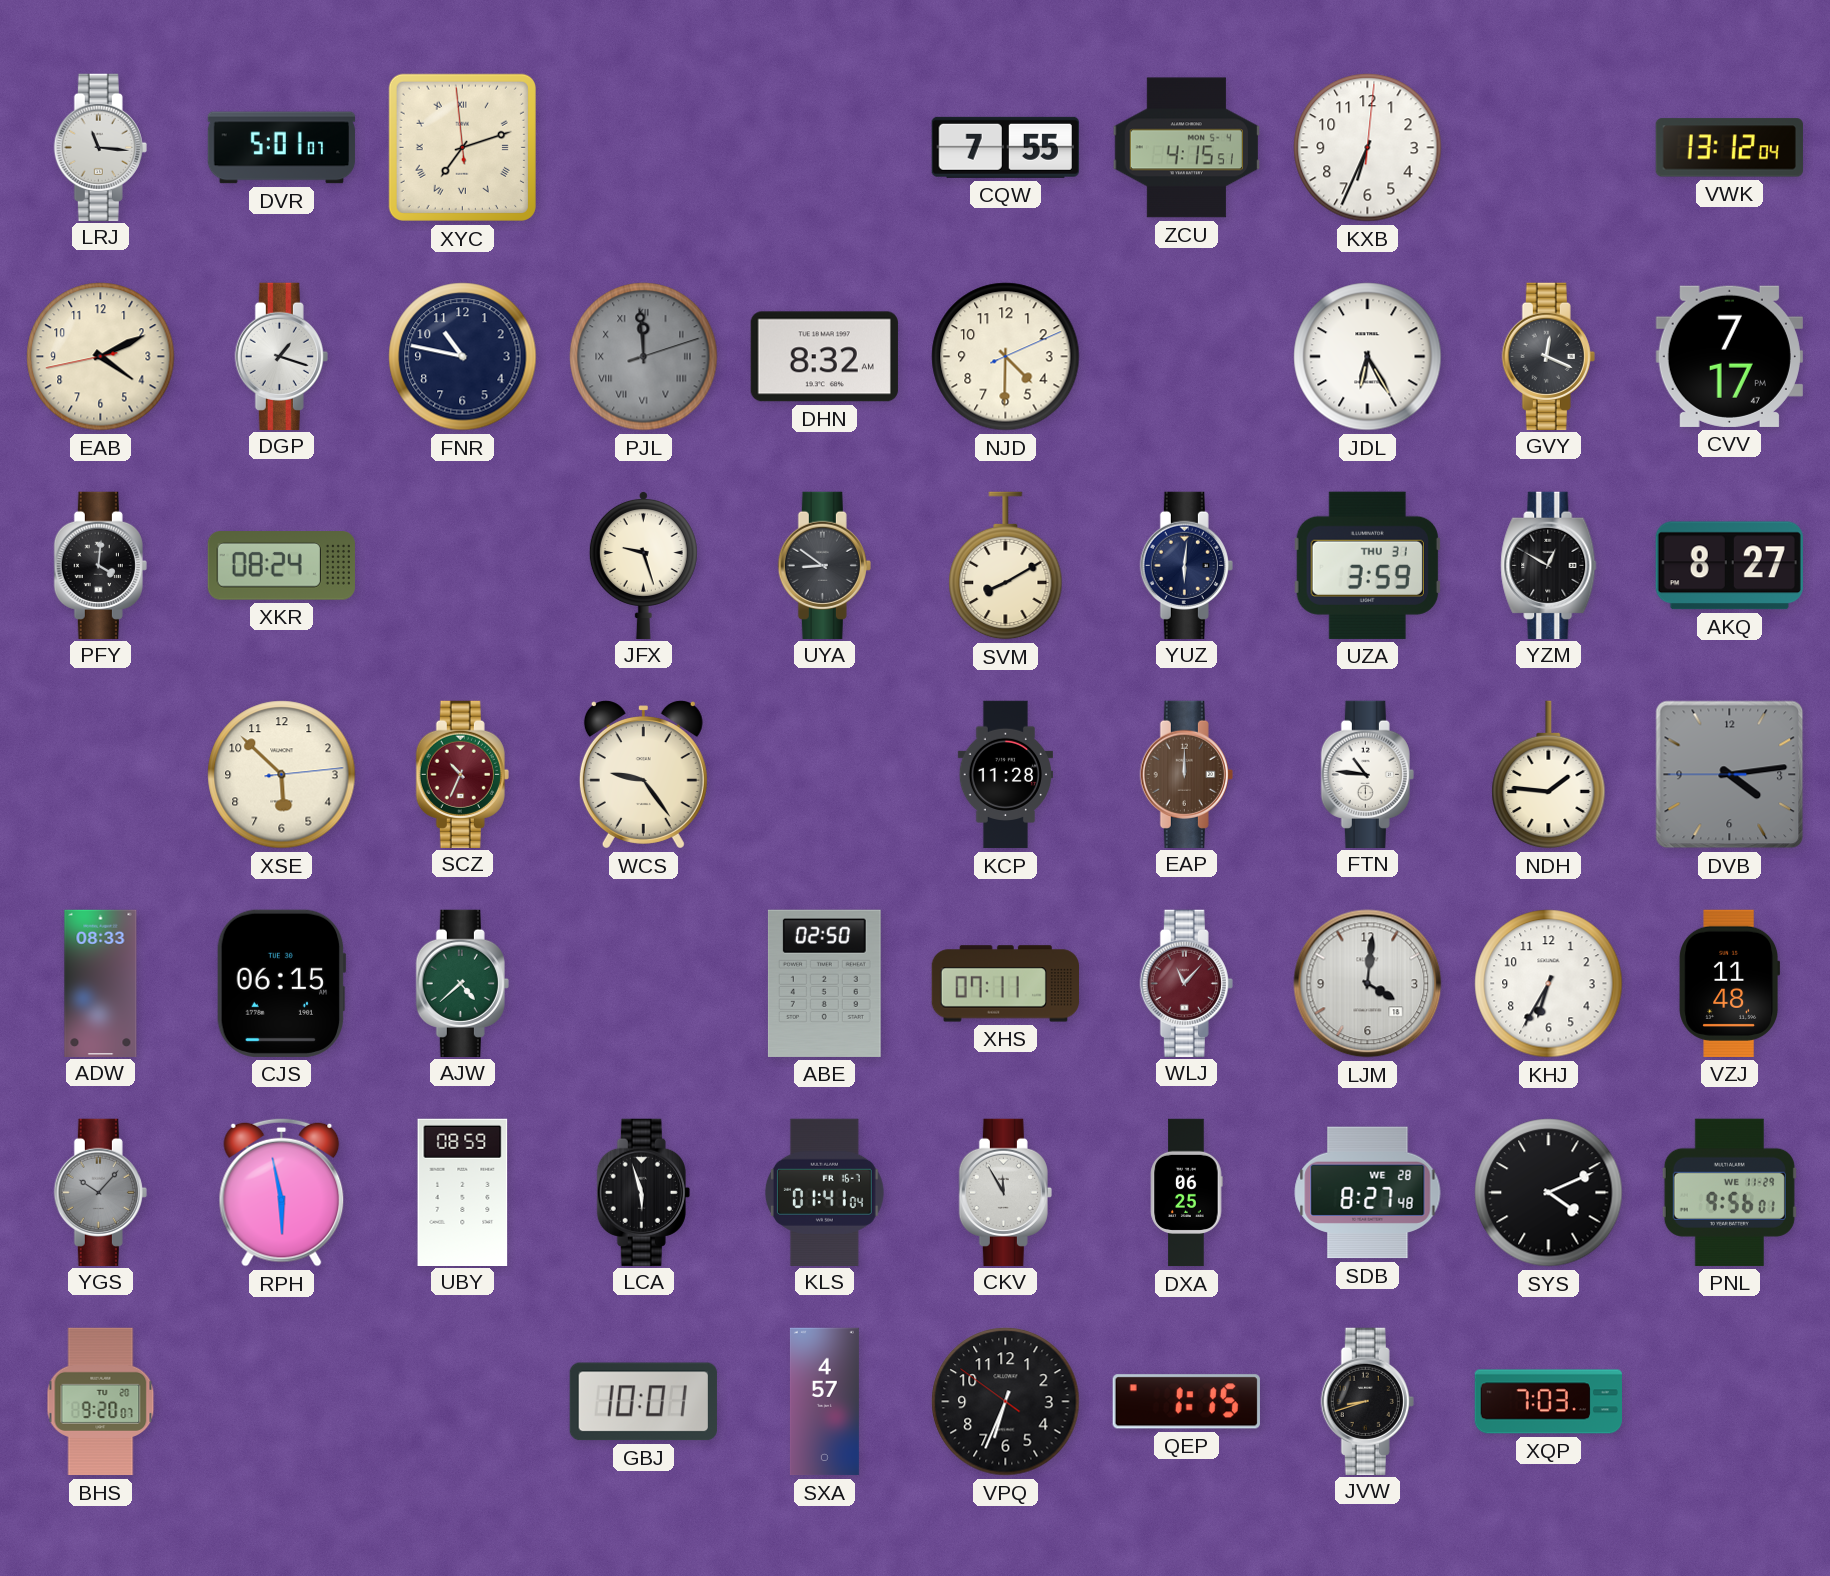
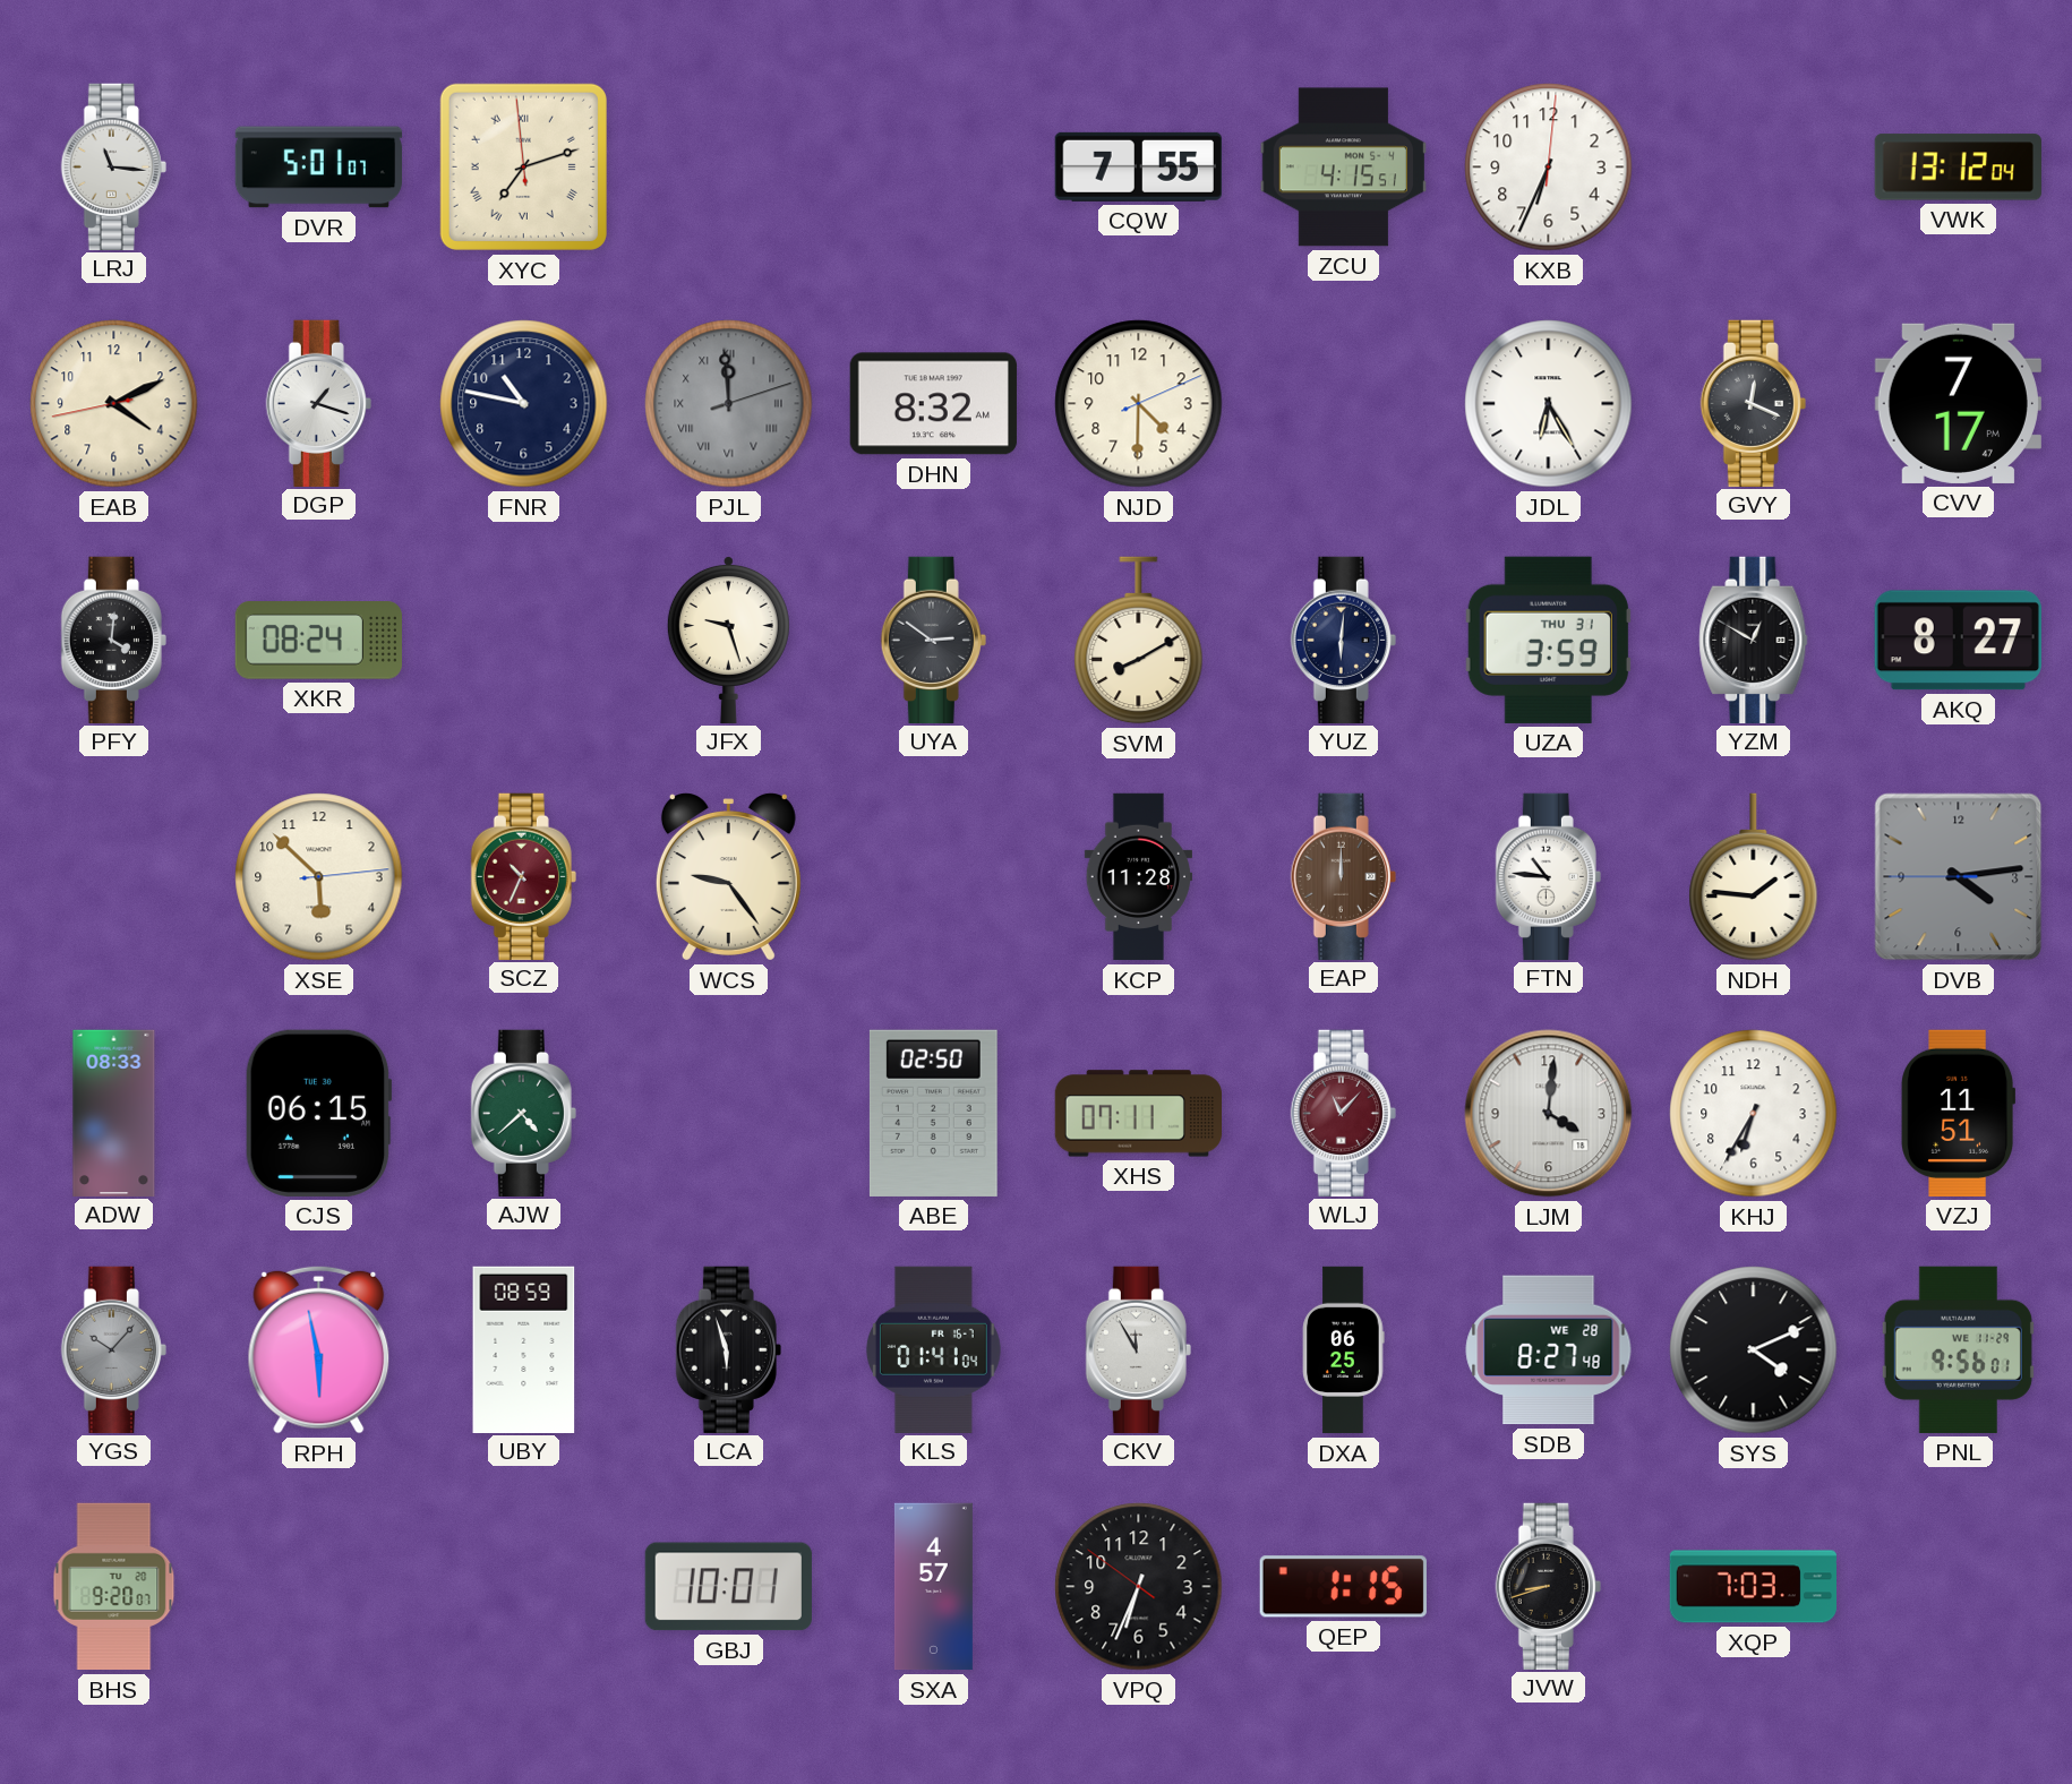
UYA: 8:51 -> 2:51
VZJ: 11:48 -> 11:51
